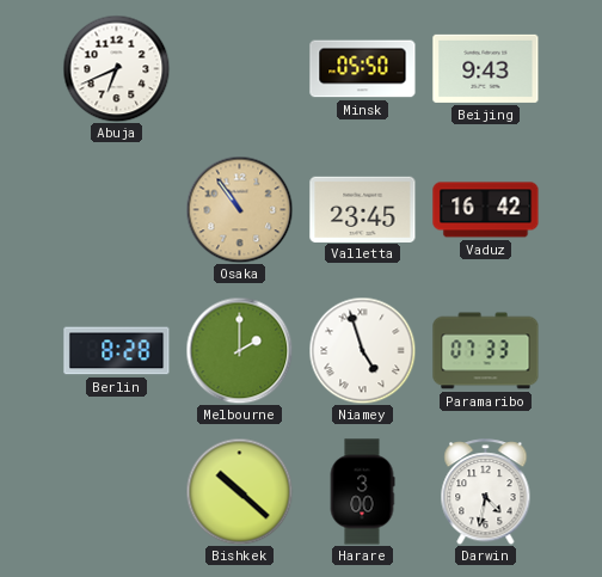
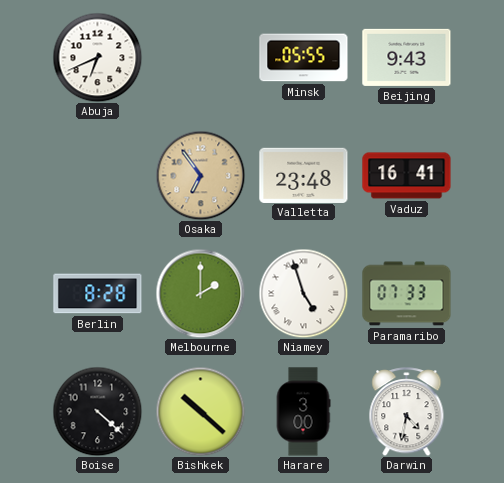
Minsk: 05:50 -> 05:55
Osaka: 10:54 -> 6:54
Valletta: 23:45 -> 23:48
Vaduz: 16:42 -> 16:41
Boise: none -> 4:22
